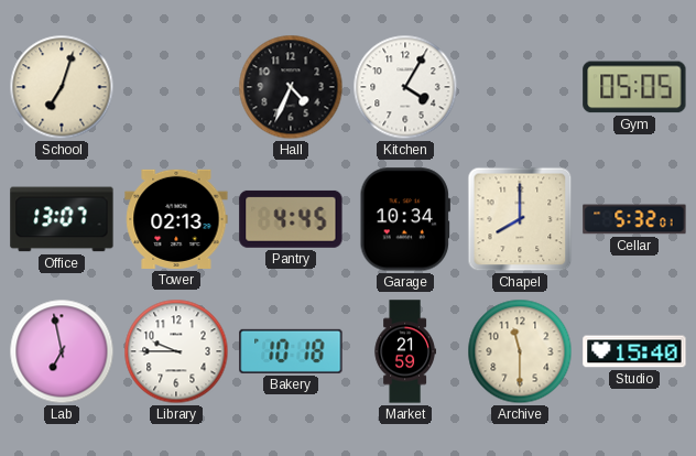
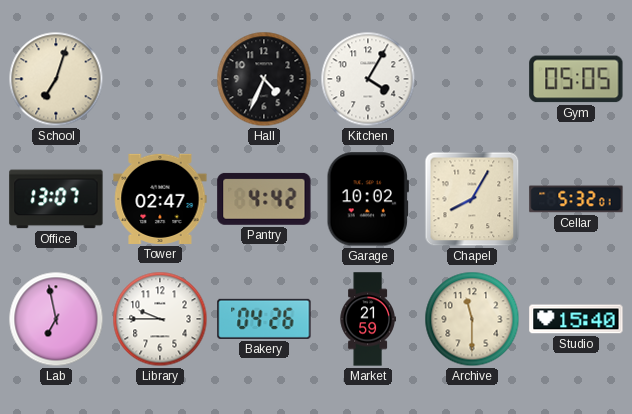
Tower: 02:13 -> 02:47
Pantry: 4:45 -> 4:42
Garage: 10:34 -> 10:02
Chapel: 8:00 -> 8:05
Bakery: 10:18 -> 04:26
